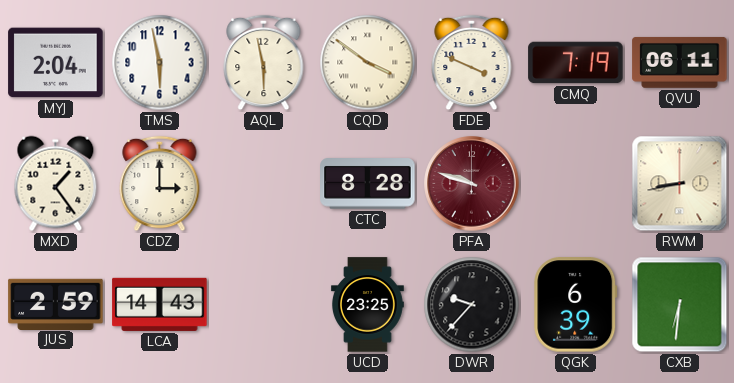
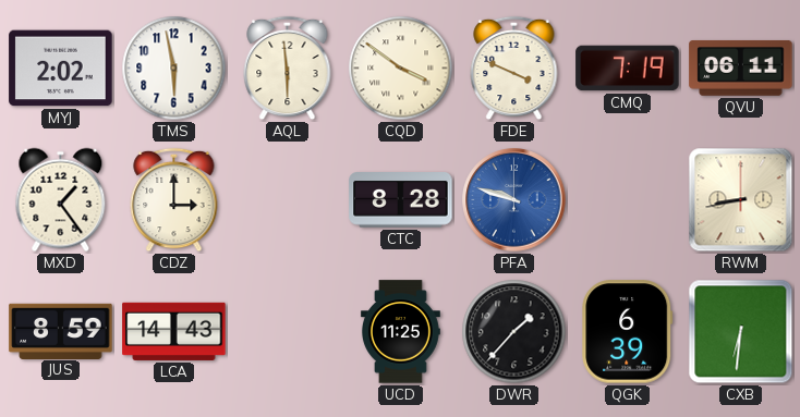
MYJ: 2:04 -> 2:02
AQL: 5:58 -> 5:59
PFA dial: burgundy -> blue
JUS: 2:59 -> 8:59
UCD: 23:25 -> 11:25
DWR: 9:37 -> 1:37
